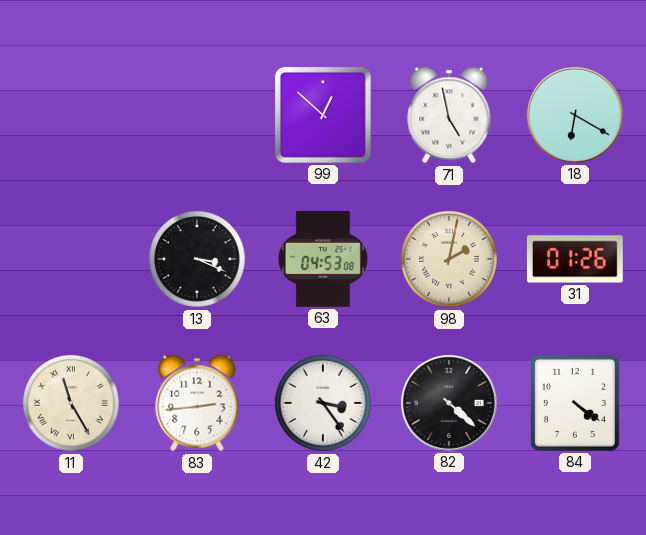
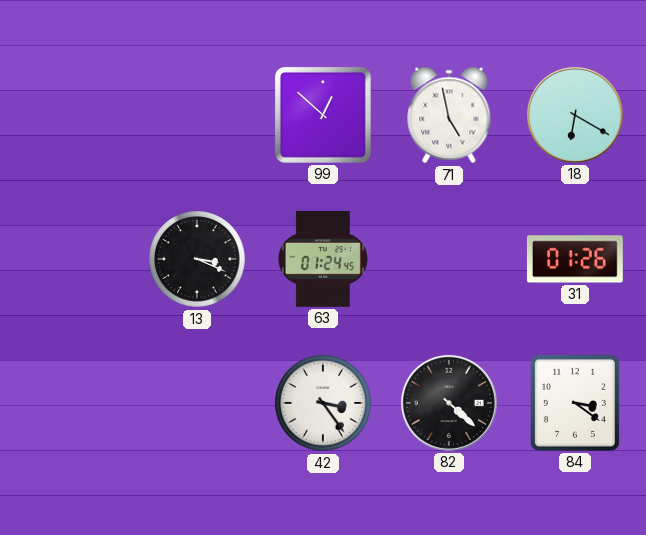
63: 04:53 -> 01:24
98: 2:02 -> none
11: 11:25 -> none
83: 2:44 -> none
84: 4:21 -> 3:21
